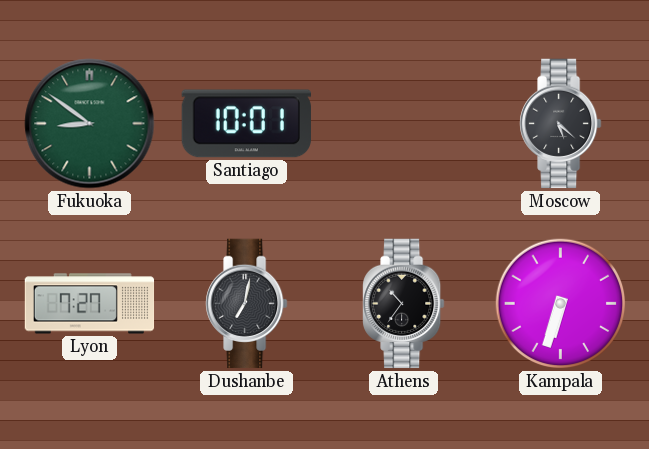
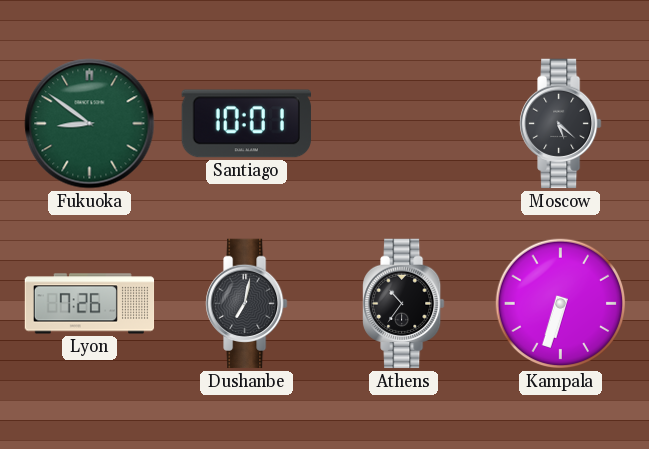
Lyon: 7:27 -> 7:26
